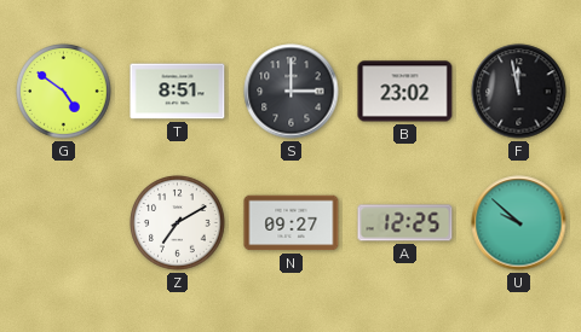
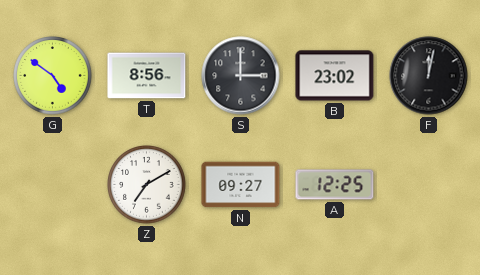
T: 8:51 -> 8:56
F: 11:58 -> 12:02
U: 9:52 -> none
